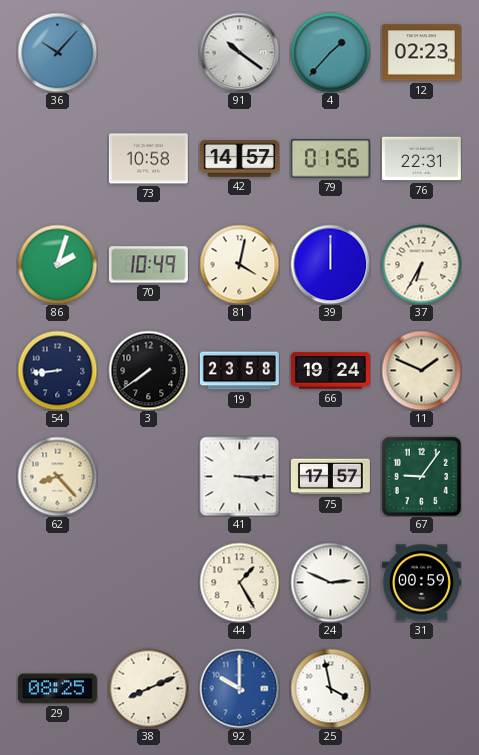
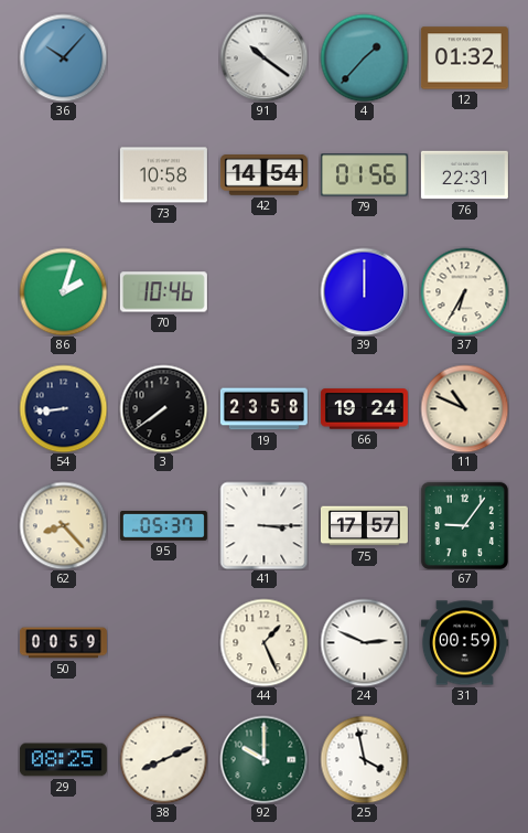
12: 02:23 -> 01:32
42: 14:57 -> 14:54
70: 10:49 -> 10:46
81: 4:02 -> none
11: 1:49 -> 10:49
95: none -> 05:37
50: none -> 00:59
44: 1:25 -> 1:26
92 dial: blue -> green
